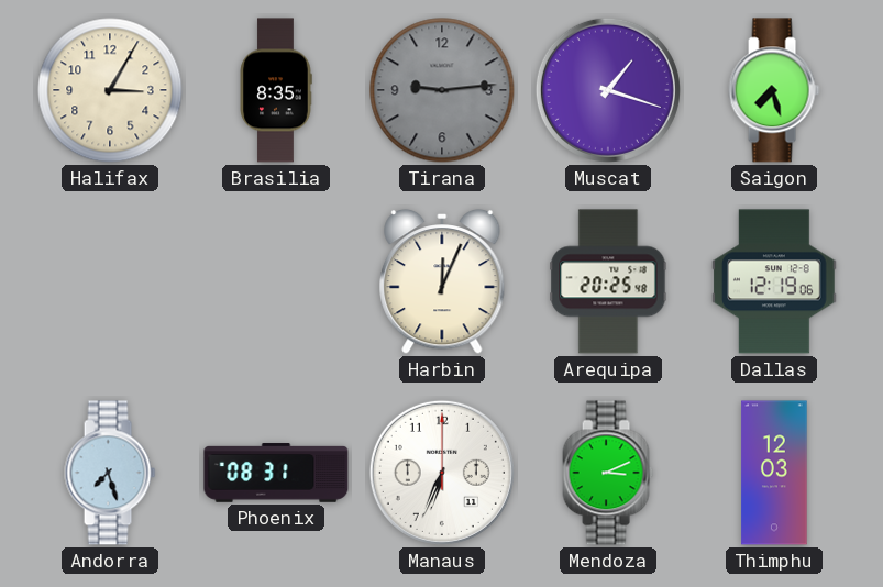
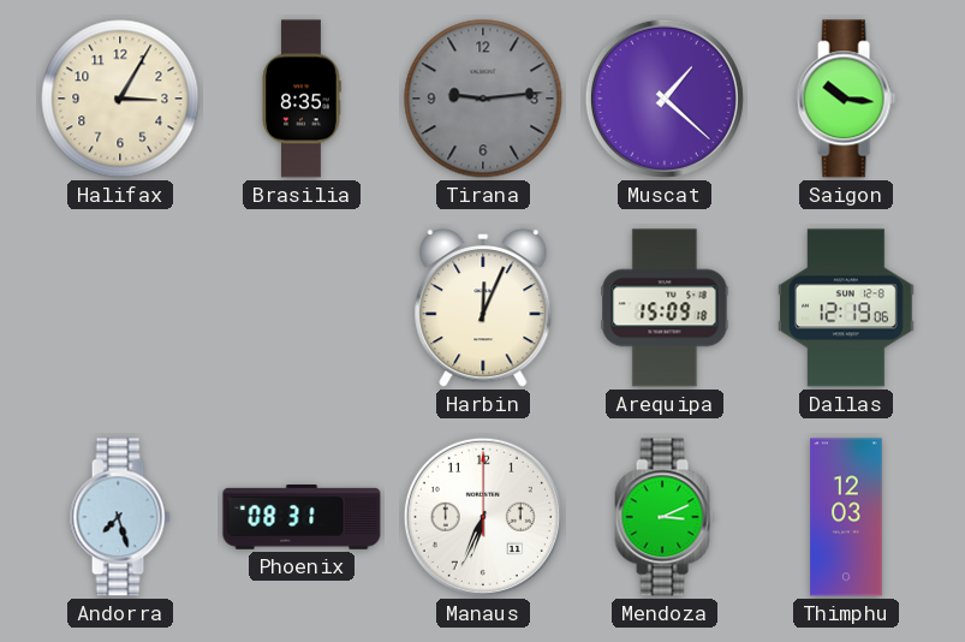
Muscat: 1:18 -> 1:22
Saigon: 7:27 -> 10:16
Arequipa: 20:25 -> 15:09
